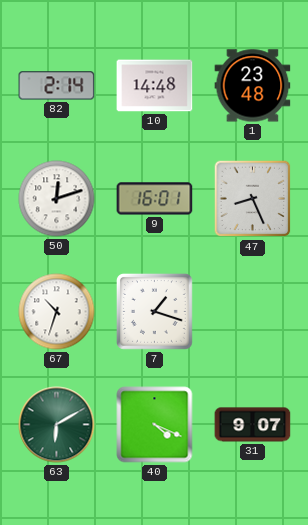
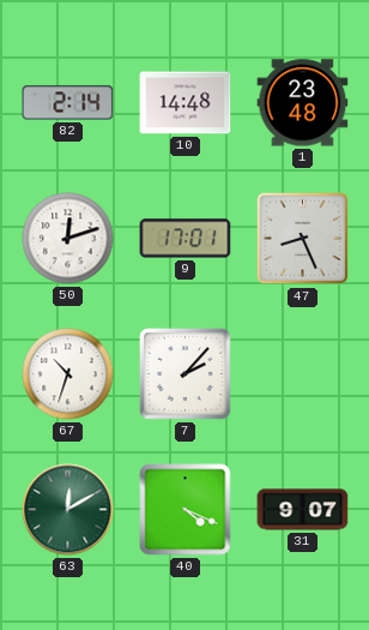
9: 16:01 -> 17:01
7: 1:18 -> 2:07
63: 6:10 -> 12:10
